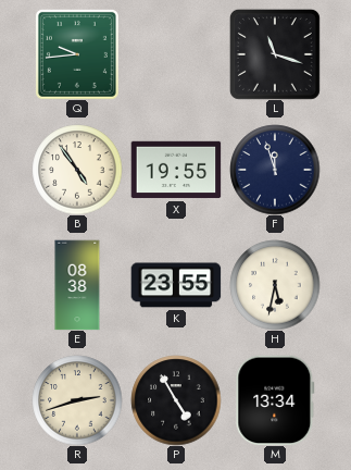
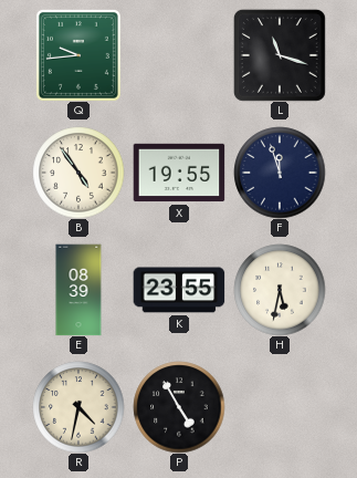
E: 08:38 -> 08:39
R: 2:42 -> 4:32
M: 13:34 -> none
